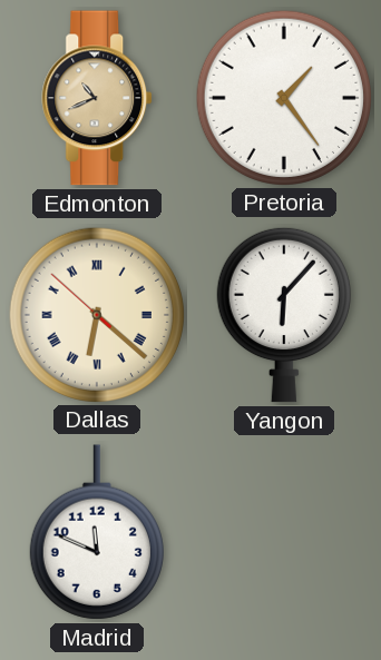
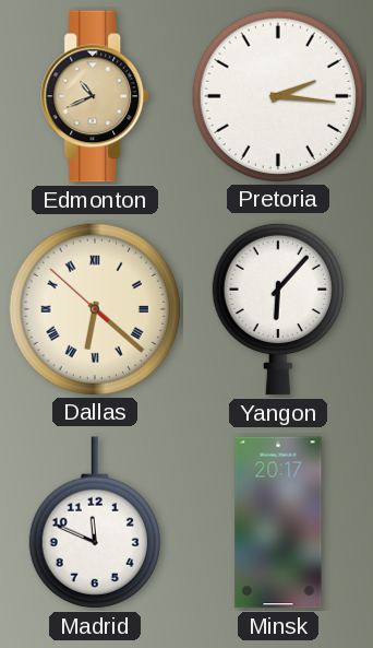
Pretoria: 1:24 -> 2:16
Minsk: none -> 20:17
